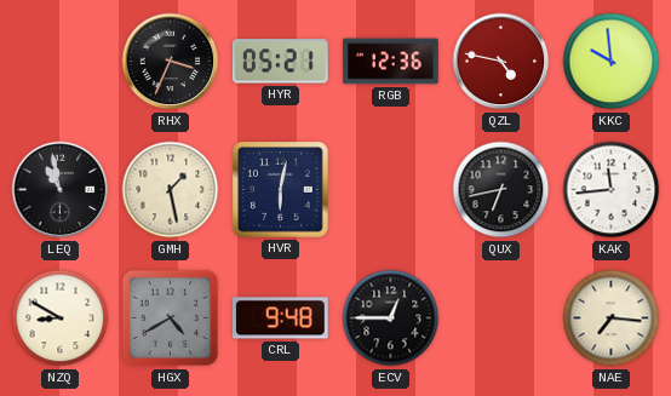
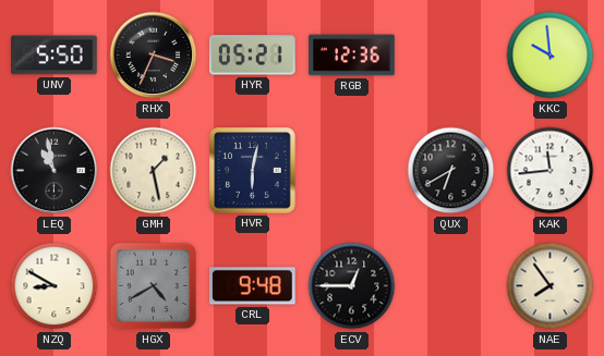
UNV: none -> 5:50
QZL: 4:47 -> none
QUX: 6:43 -> 6:40
NAE: 7:16 -> 7:54
